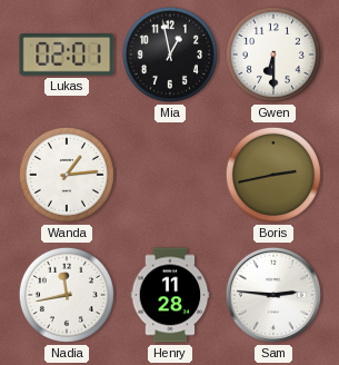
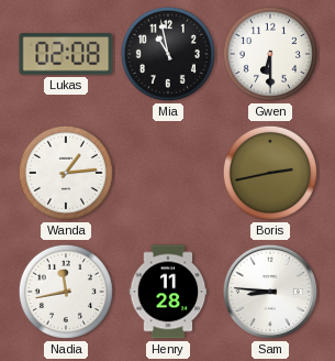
Lukas: 02:01 -> 02:08
Mia: 12:58 -> 10:58
Sam: 2:46 -> 8:46
